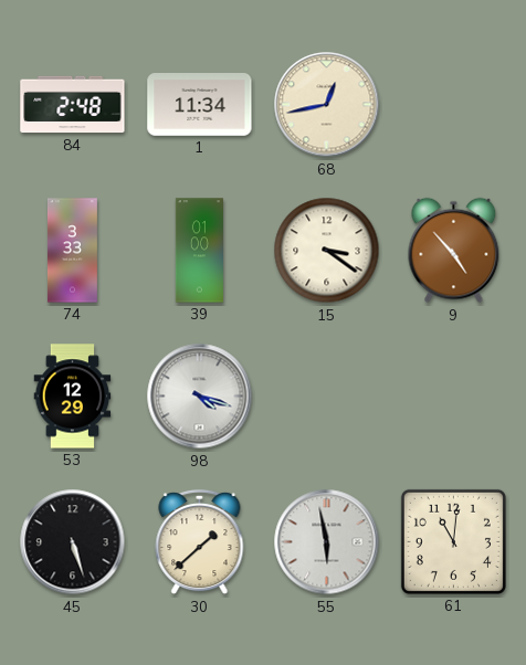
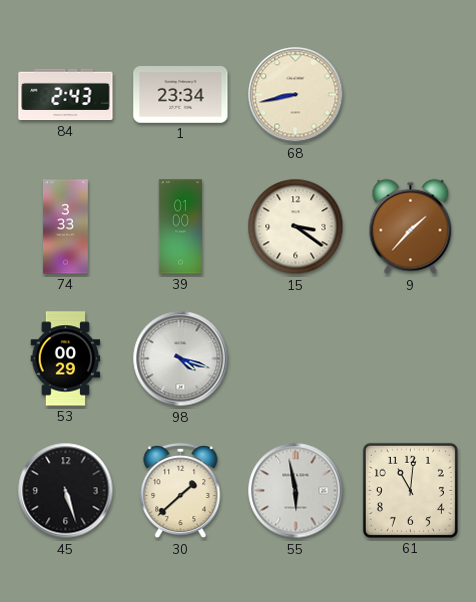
84: 2:48 -> 2:43
1: 11:34 -> 23:34
68: 12:43 -> 8:43
9: 4:53 -> 1:37
53: 12:29 -> 00:29
